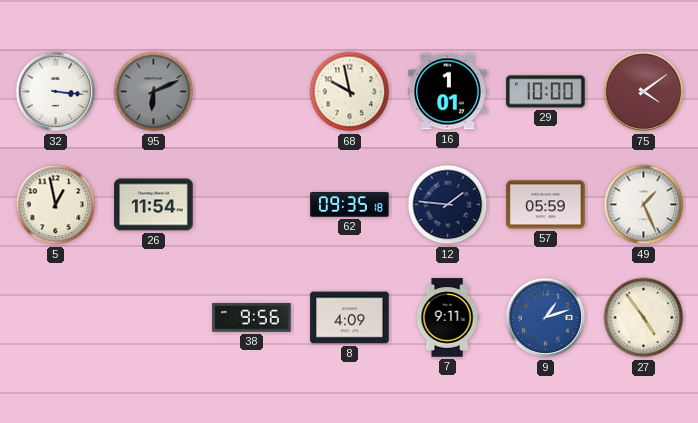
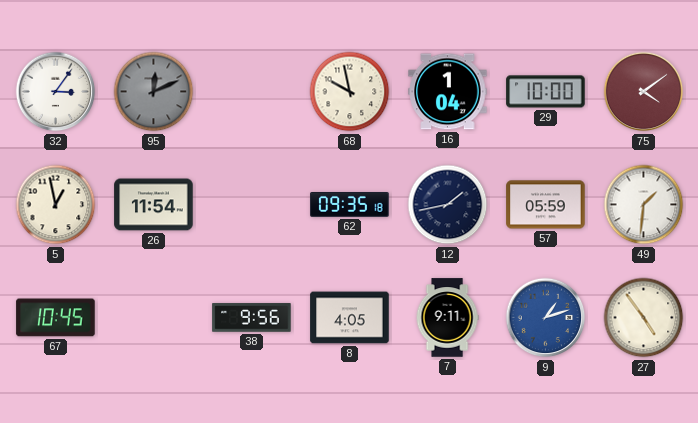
32: 3:16 -> 3:06
95: 6:11 -> 12:11
16: 1:01 -> 1:04
12: 1:46 -> 1:43
49: 1:26 -> 1:31
67: none -> 10:45
8: 4:09 -> 4:05
